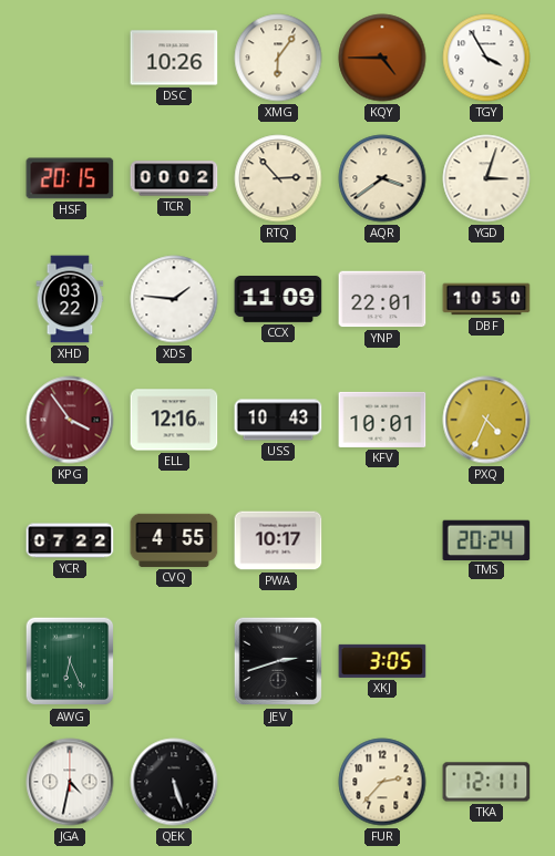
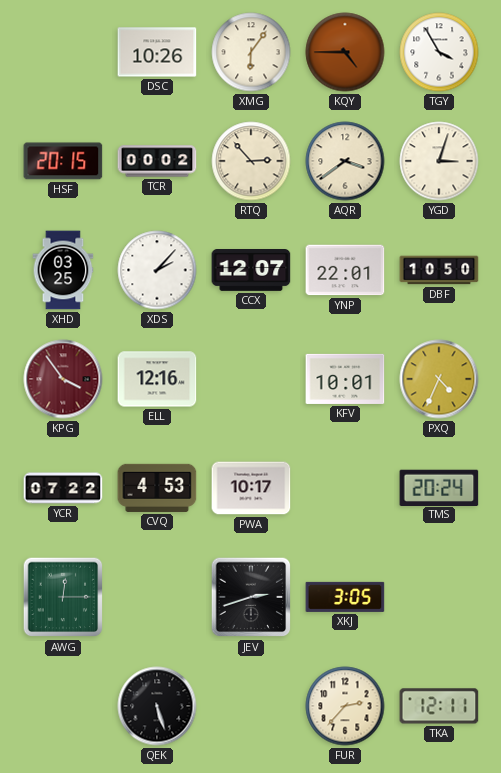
XHD: 03:22 -> 03:25
XDS: 1:46 -> 2:07
CCX: 11:09 -> 12:07
USS: 10:43 -> none
CVQ: 4:55 -> 4:53
AWG: 6:26 -> 12:15
JGA: 4:32 -> none
